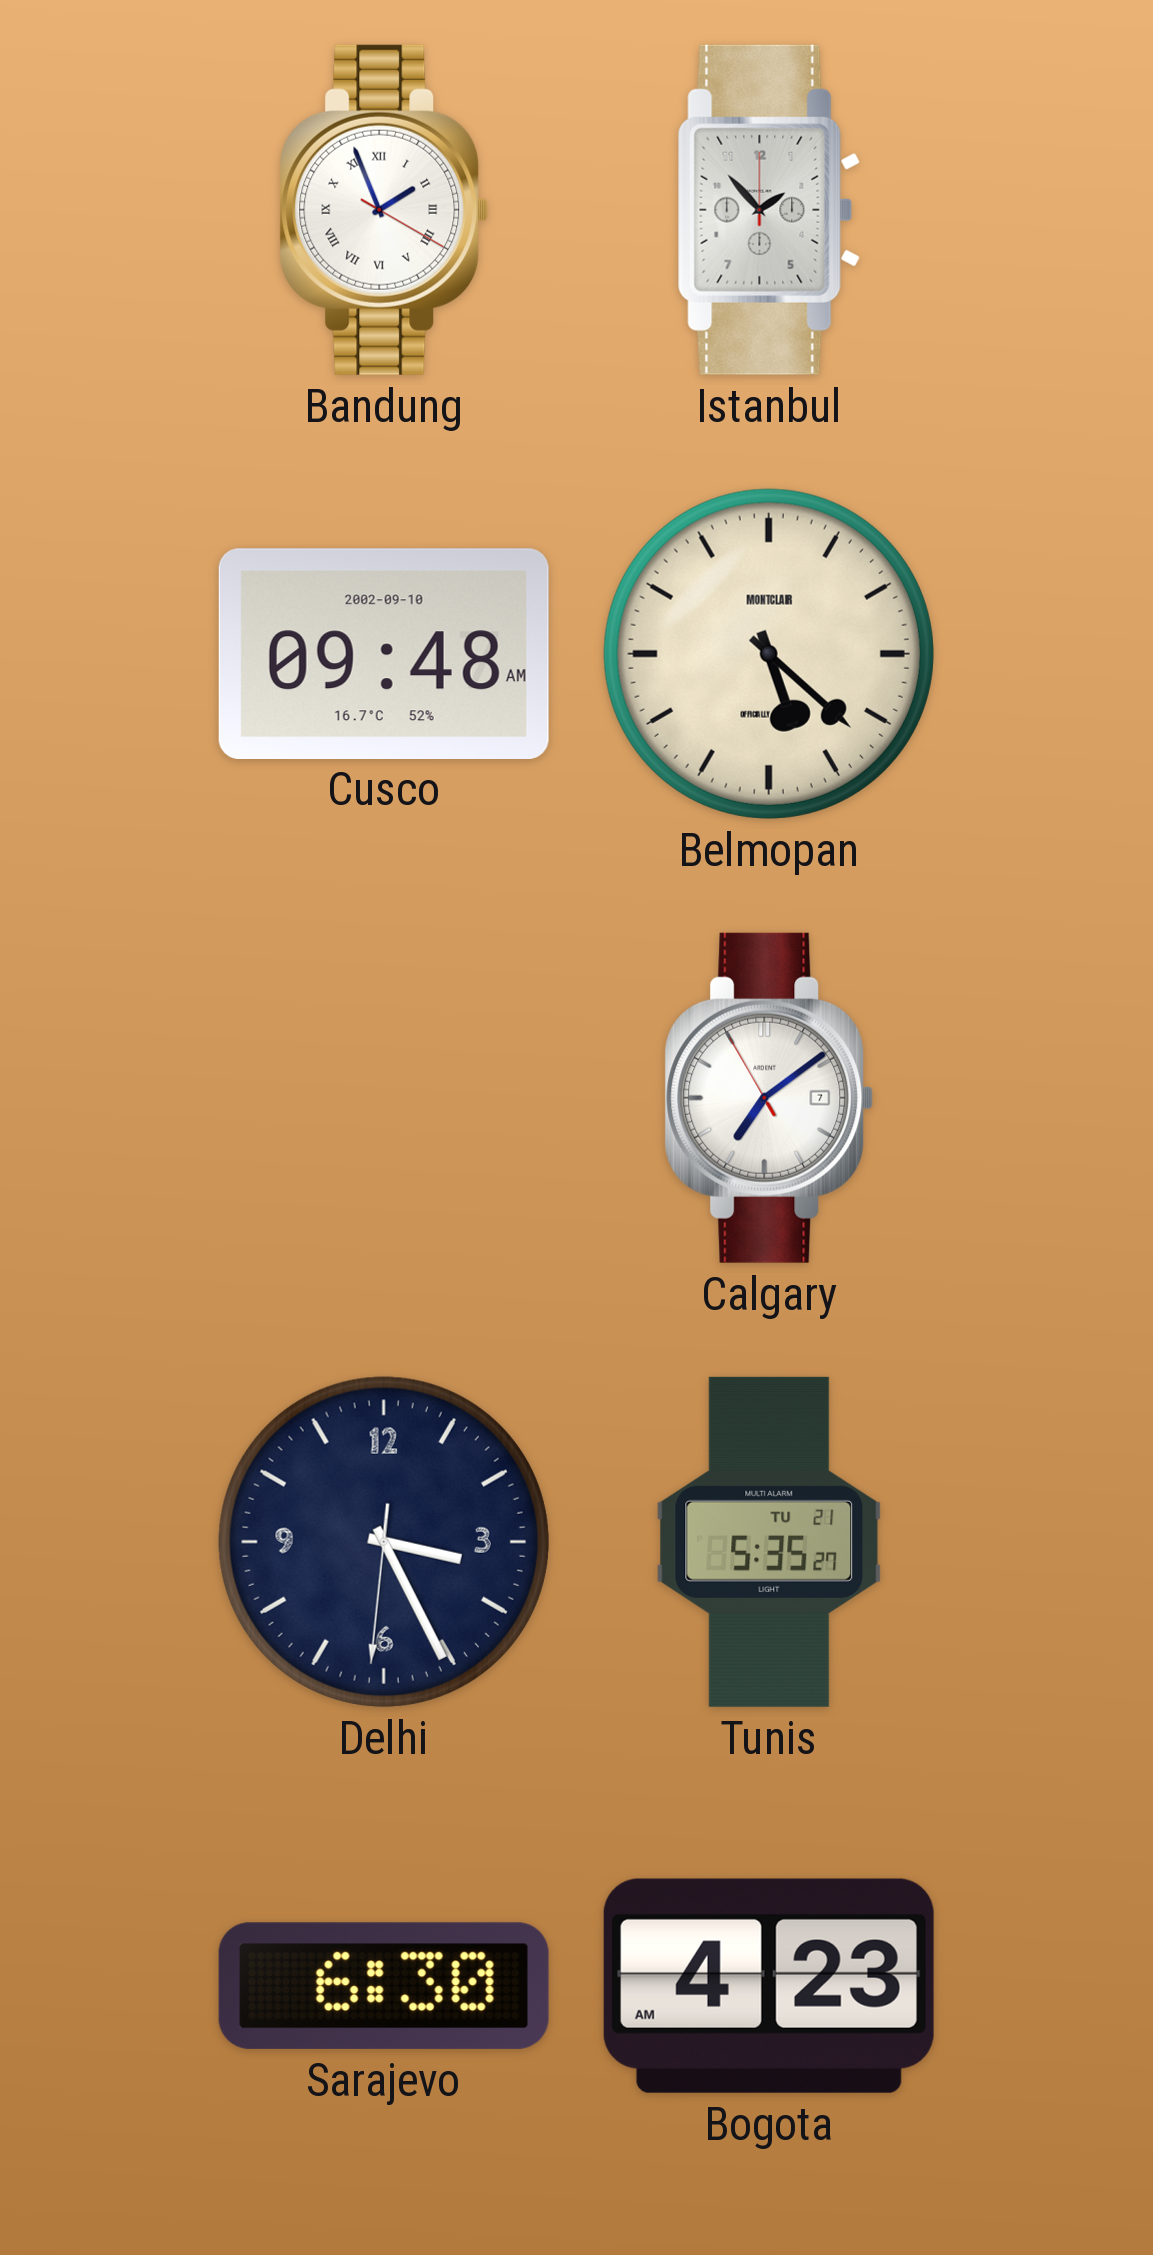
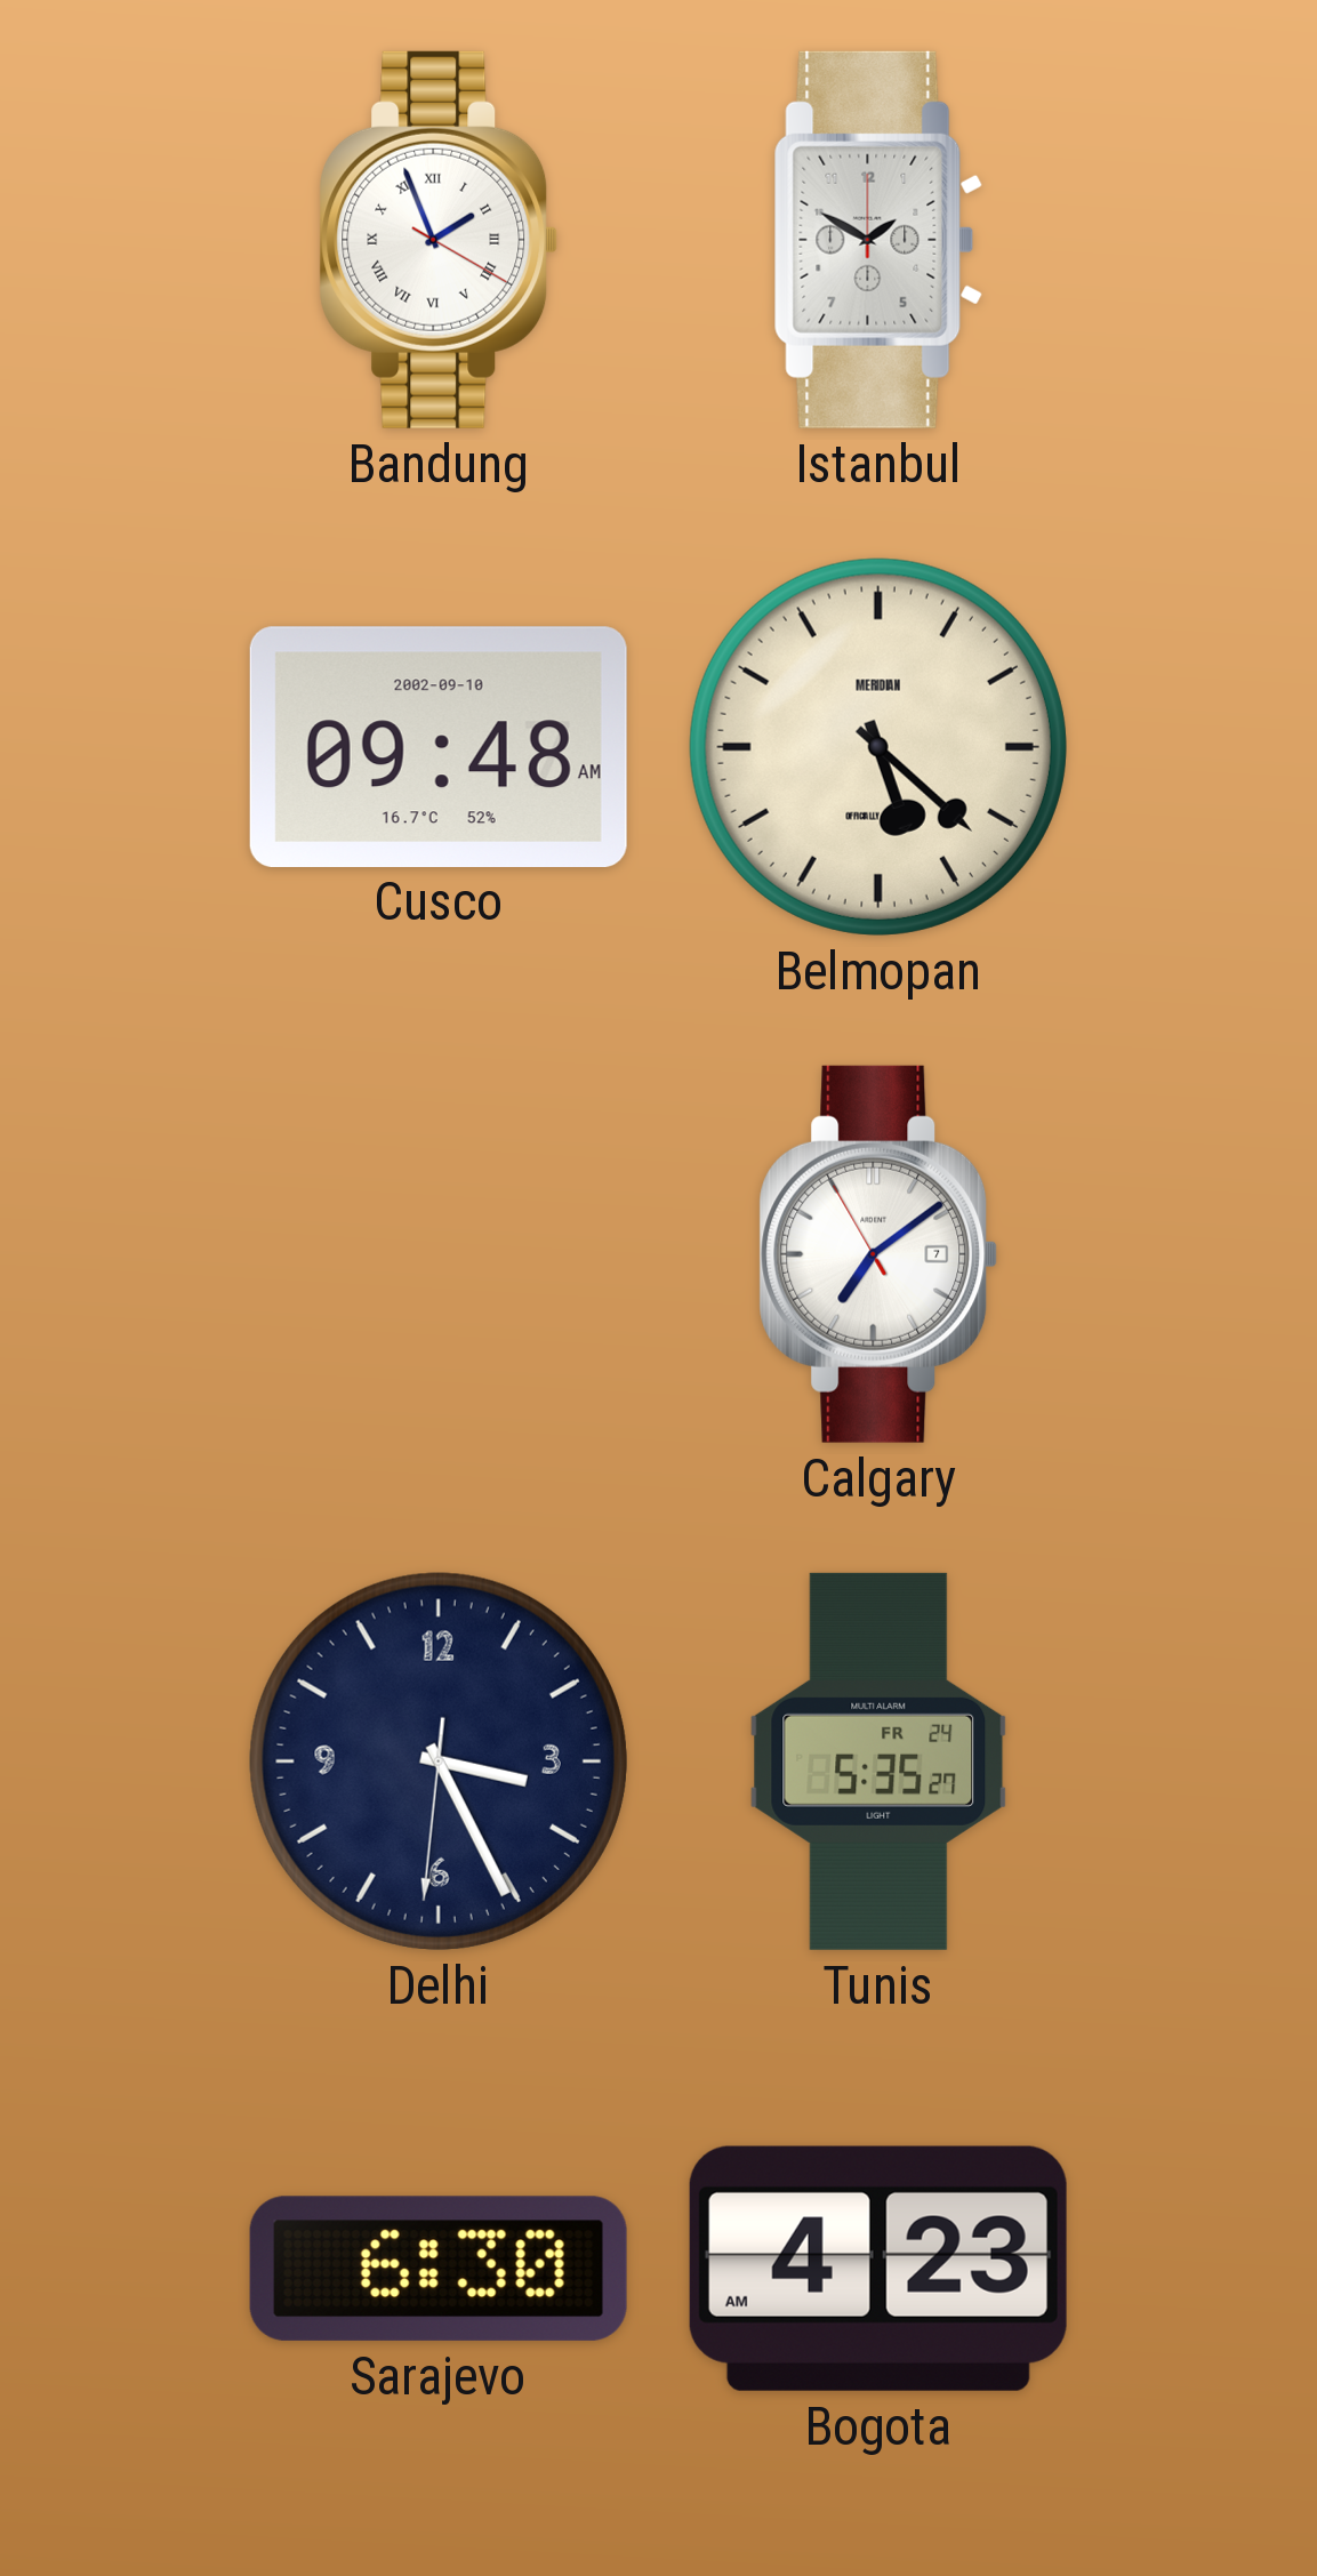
Istanbul: 1:53 -> 1:50
Belmopan brand: MONTCLAIR -> MERIDIAN
Tunis date: TU 21 -> FR 24
